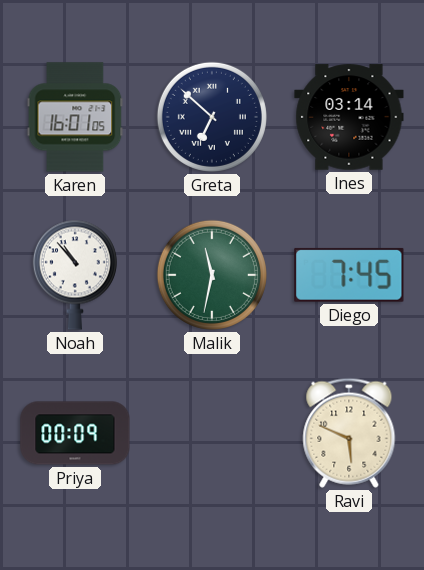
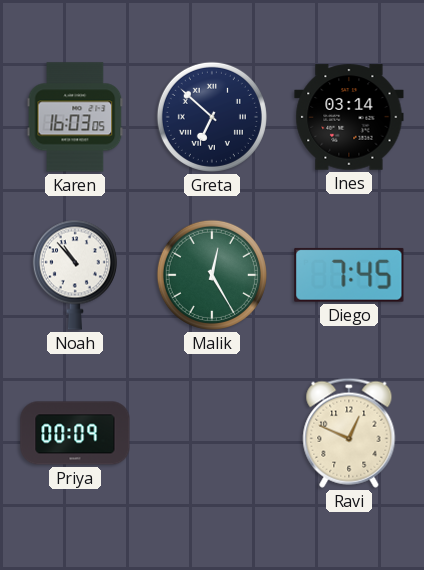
Karen: 16:01 -> 16:03
Malik: 11:32 -> 12:25
Ravi: 5:49 -> 12:49
